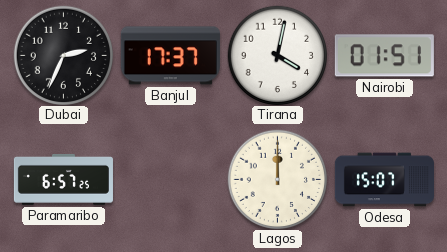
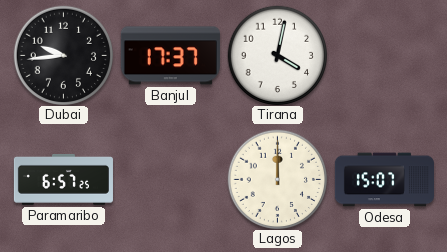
Dubai: 2:34 -> 9:44
Nairobi: 01:51 -> none
